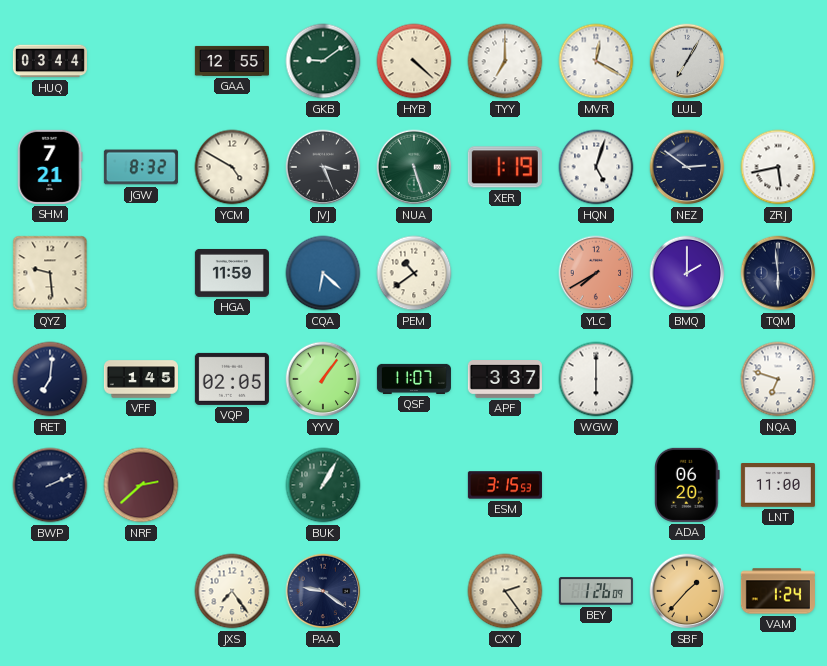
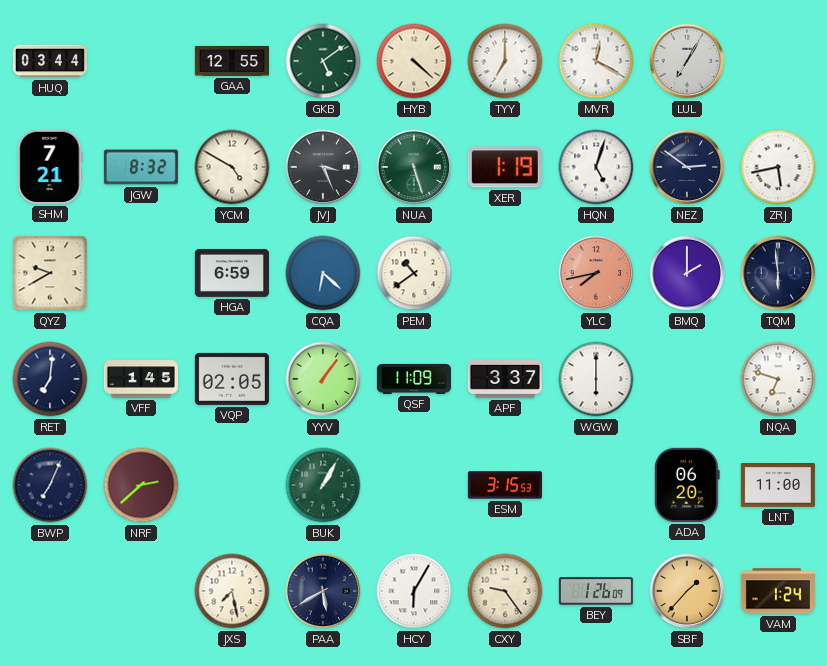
GKB: 9:09 -> 5:09
QYZ: 9:29 -> 9:40
HGA: 11:59 -> 6:59
YLC: 7:40 -> 7:43
QSF: 11:07 -> 11:09
BWP: 2:11 -> 7:04
JXS: 7:24 -> 7:28
PAA: 9:21 -> 5:40
HCY: none -> 6:05
CXY: 2:24 -> 9:24
